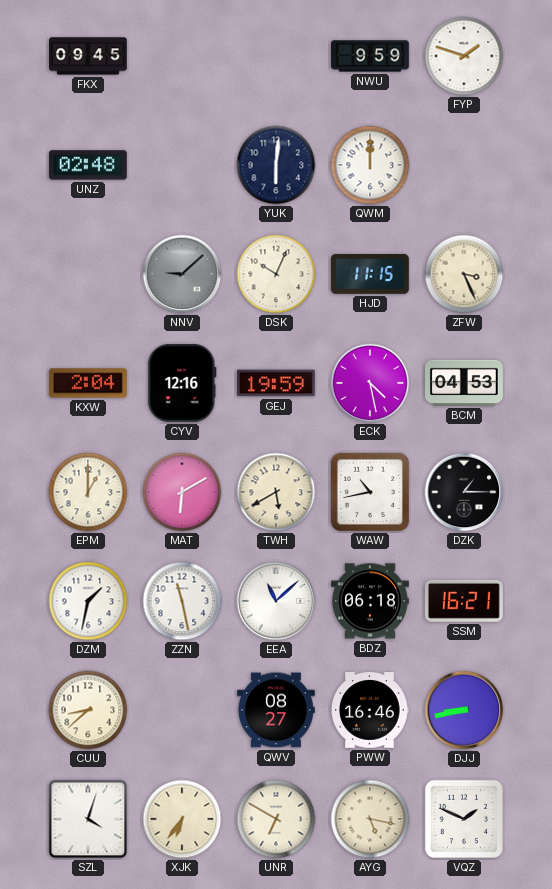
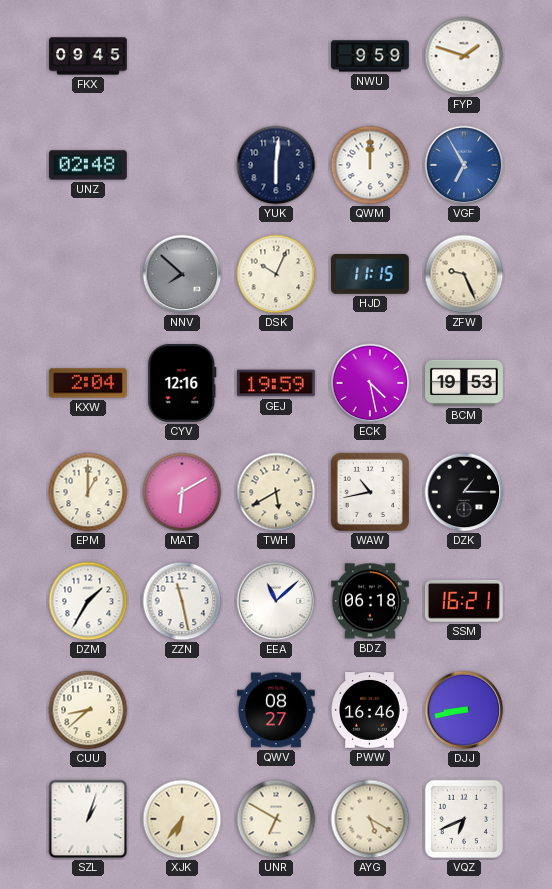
VGF: none -> 6:55
NNV: 9:08 -> 7:52
ZFW: 3:26 -> 9:26
BCM: 04:53 -> 19:53
DZM: 1:32 -> 1:35
SZL: 4:03 -> 1:03
AYG: 5:17 -> 5:20
VQZ: 1:49 -> 6:41
